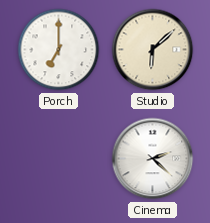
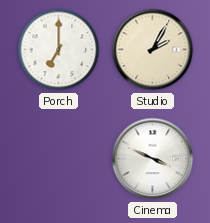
Studio: 6:08 -> 2:05
Cinema: 2:22 -> 3:49
